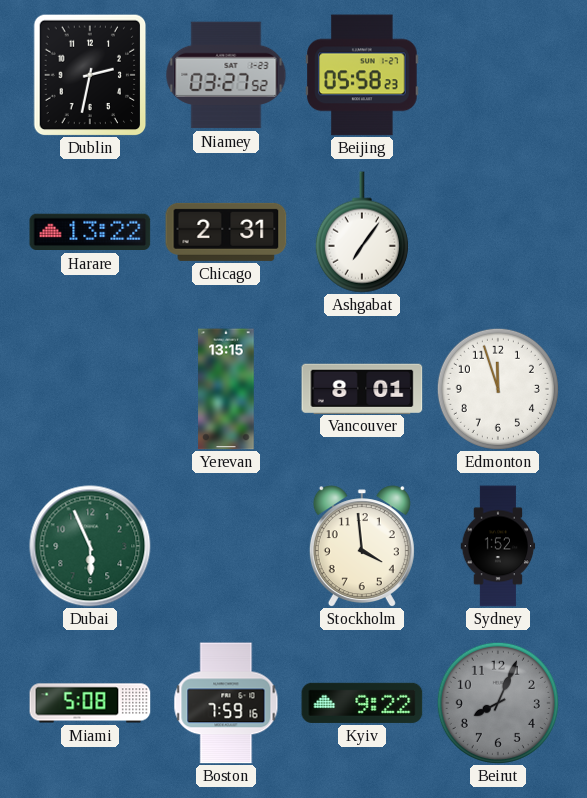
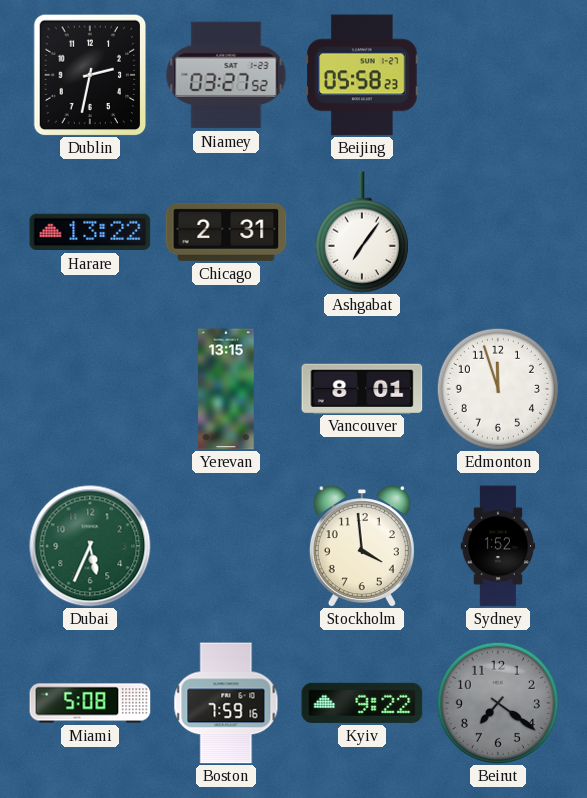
Dubai: 5:56 -> 5:34
Beirut: 8:04 -> 7:21
